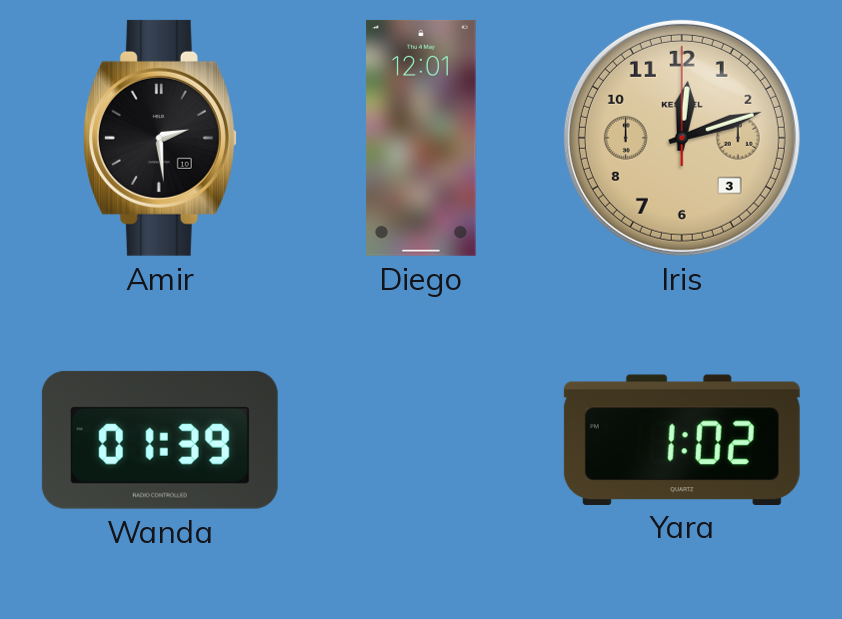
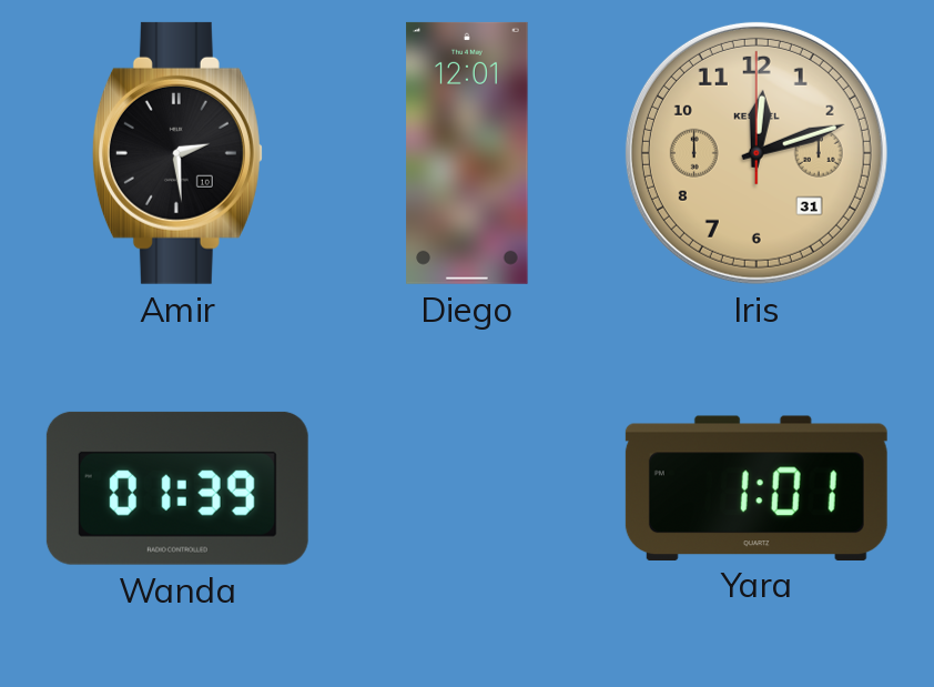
Iris date: 3 -> 31
Yara: 1:02 -> 1:01
